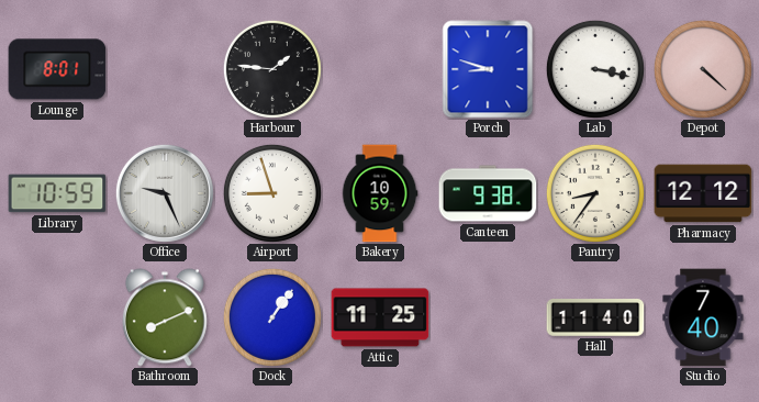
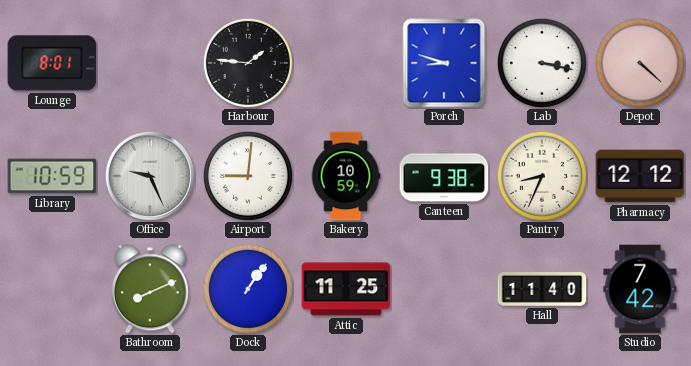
Airport: 8:57 -> 9:01
Pantry: 8:36 -> 8:34
Studio: 7:40 -> 7:42
